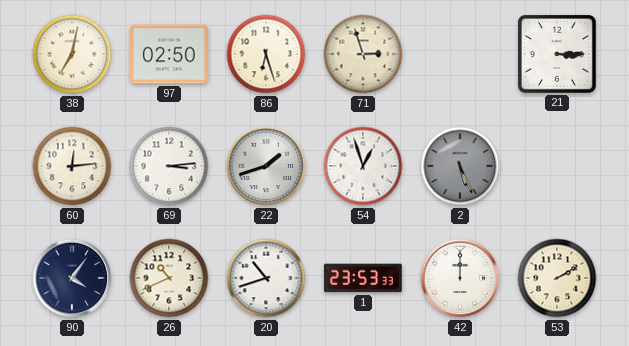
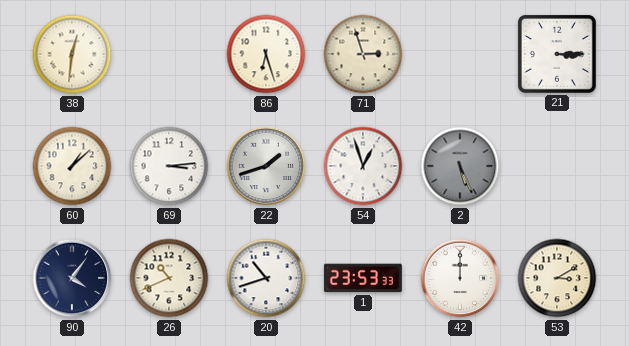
38: 7:02 -> 12:31
97: 02:50 -> none
60: 12:14 -> 1:08
53: 2:10 -> 3:10
